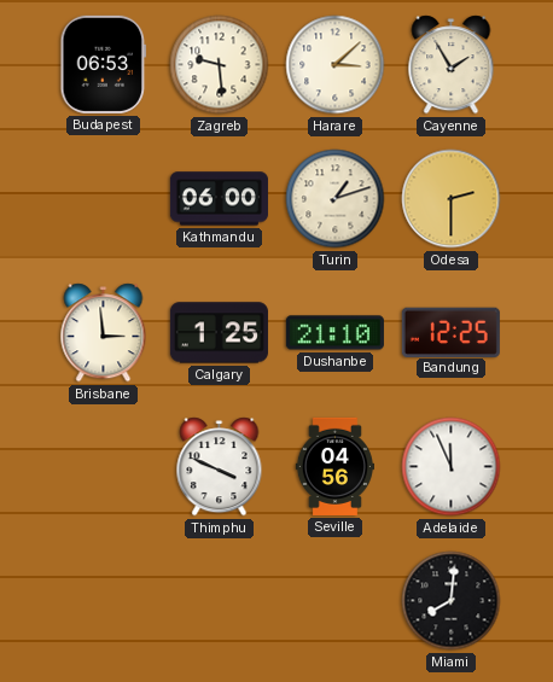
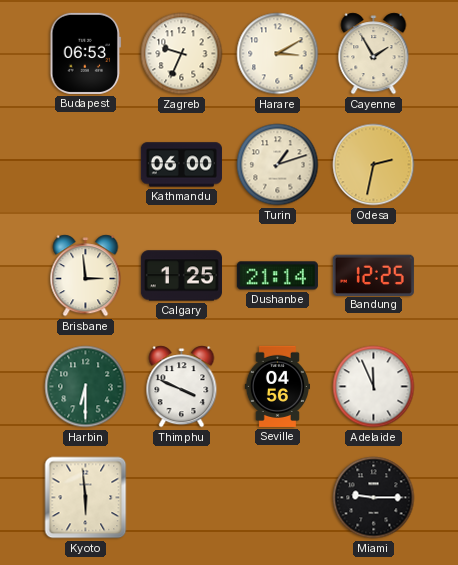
Zagreb: 9:29 -> 9:34
Harare: 3:08 -> 3:10
Odesa: 2:30 -> 2:32
Dushanbe: 21:10 -> 21:14
Harbin: none -> 6:30
Kyoto: none -> 5:59
Miami: 8:01 -> 9:15
